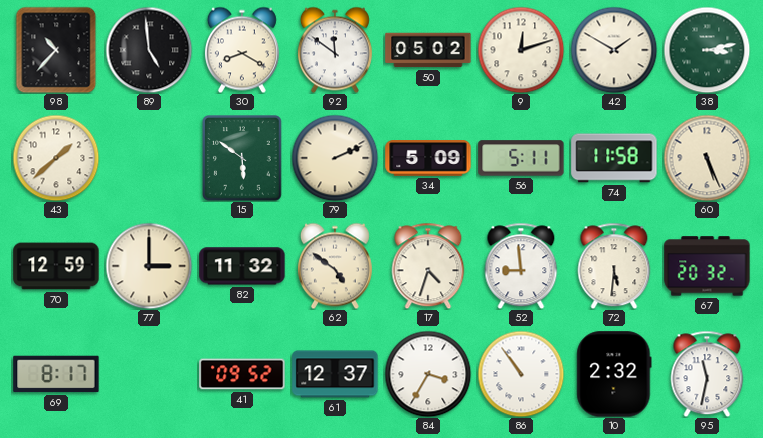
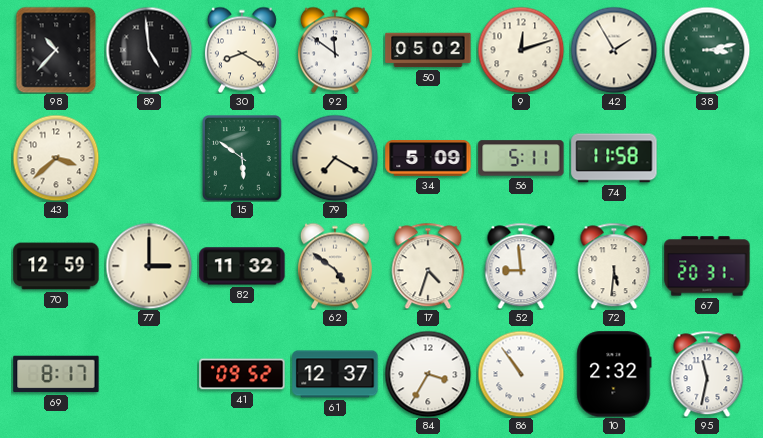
42: 1:50 -> 1:55
43: 1:38 -> 3:38
79: 2:11 -> 7:20
60: 5:26 -> none
67: 20:32 -> 20:31
